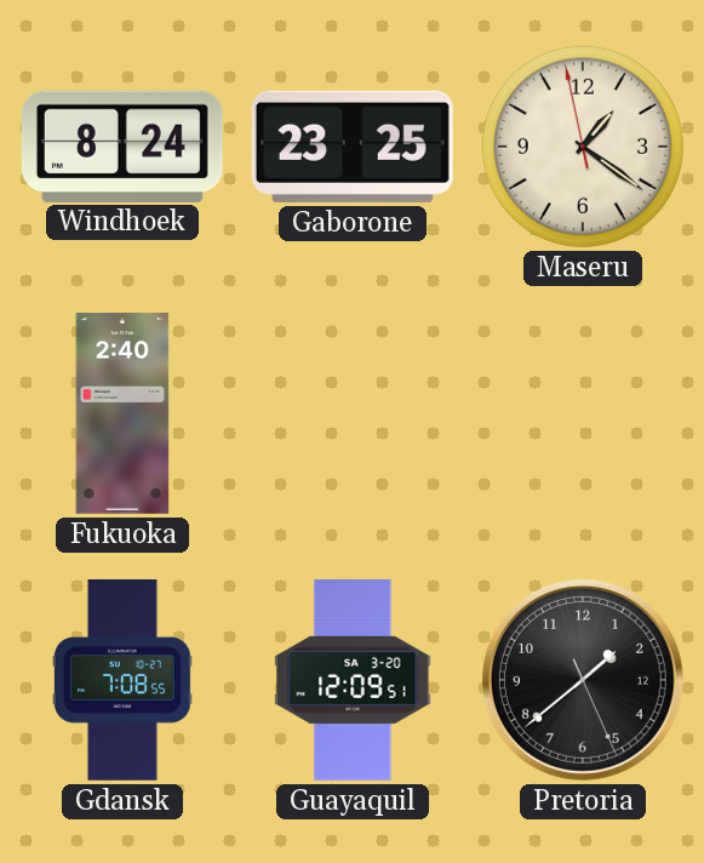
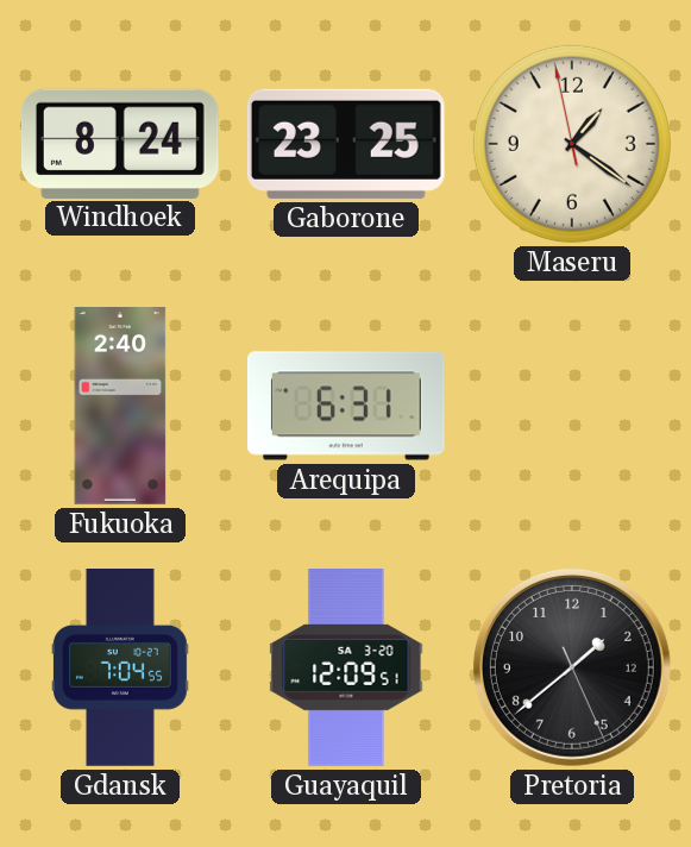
Arequipa: none -> 6:31
Gdansk: 7:08 -> 7:04
